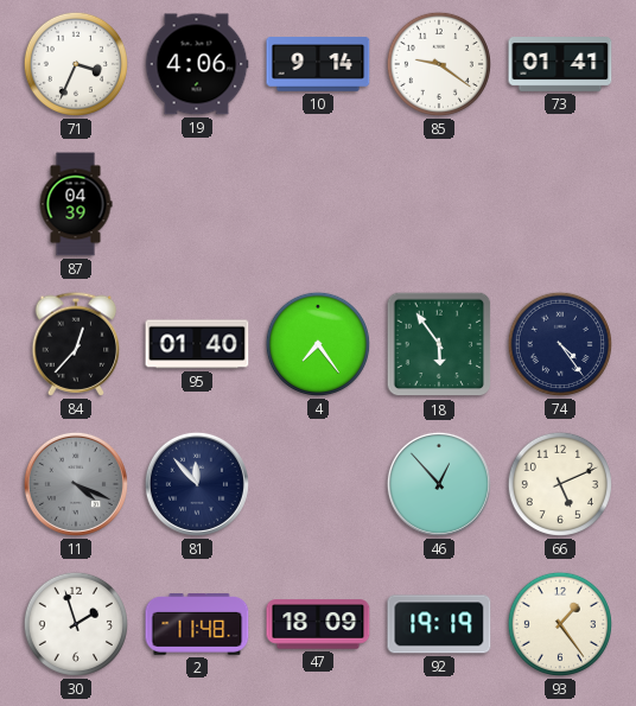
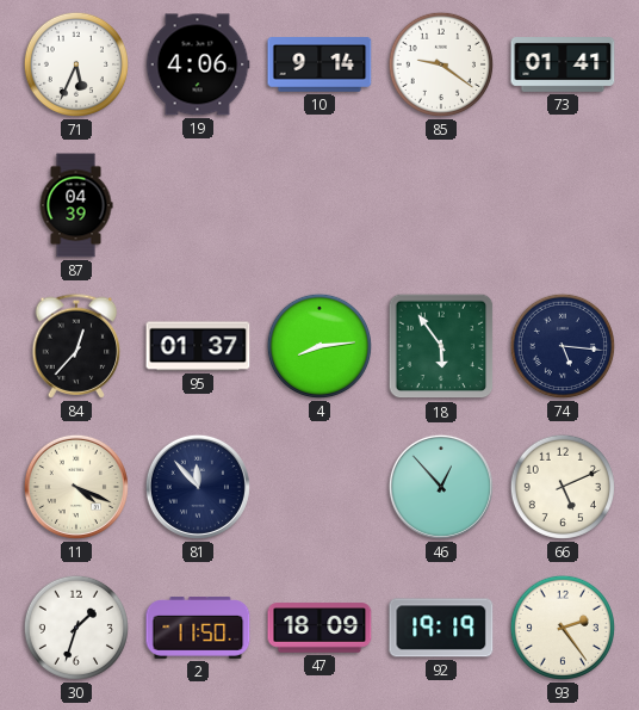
71: 3:34 -> 5:34
95: 01:40 -> 01:37
4: 7:24 -> 8:14
74: 4:24 -> 5:16
11 dial: grey -> cream
30: 1:57 -> 1:33
2: 11:48 -> 11:50
93: 1:24 -> 2:24
